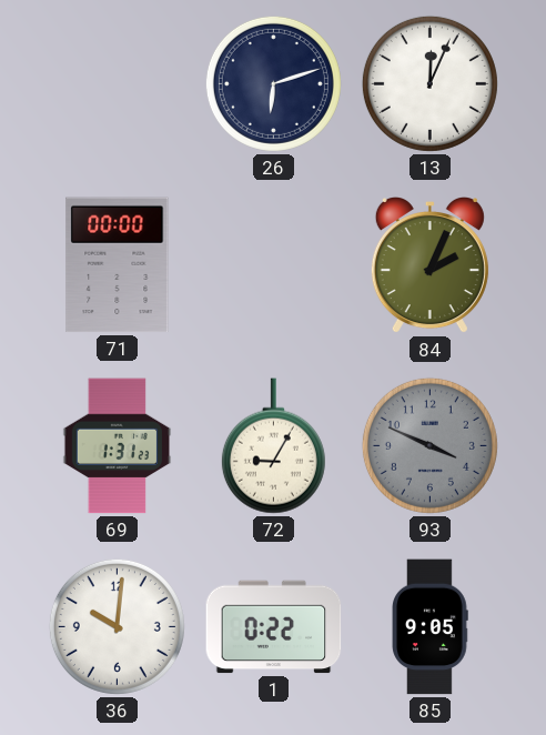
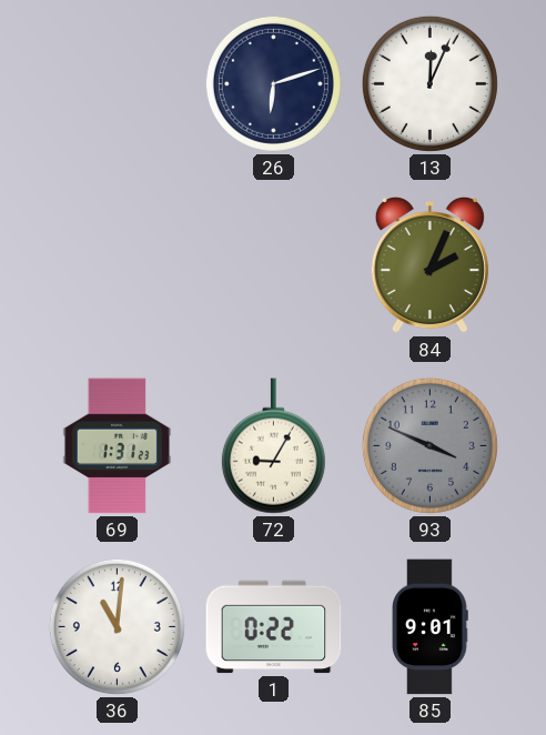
71: 00:00 -> none
36: 10:01 -> 11:01
85: 9:05 -> 9:01
